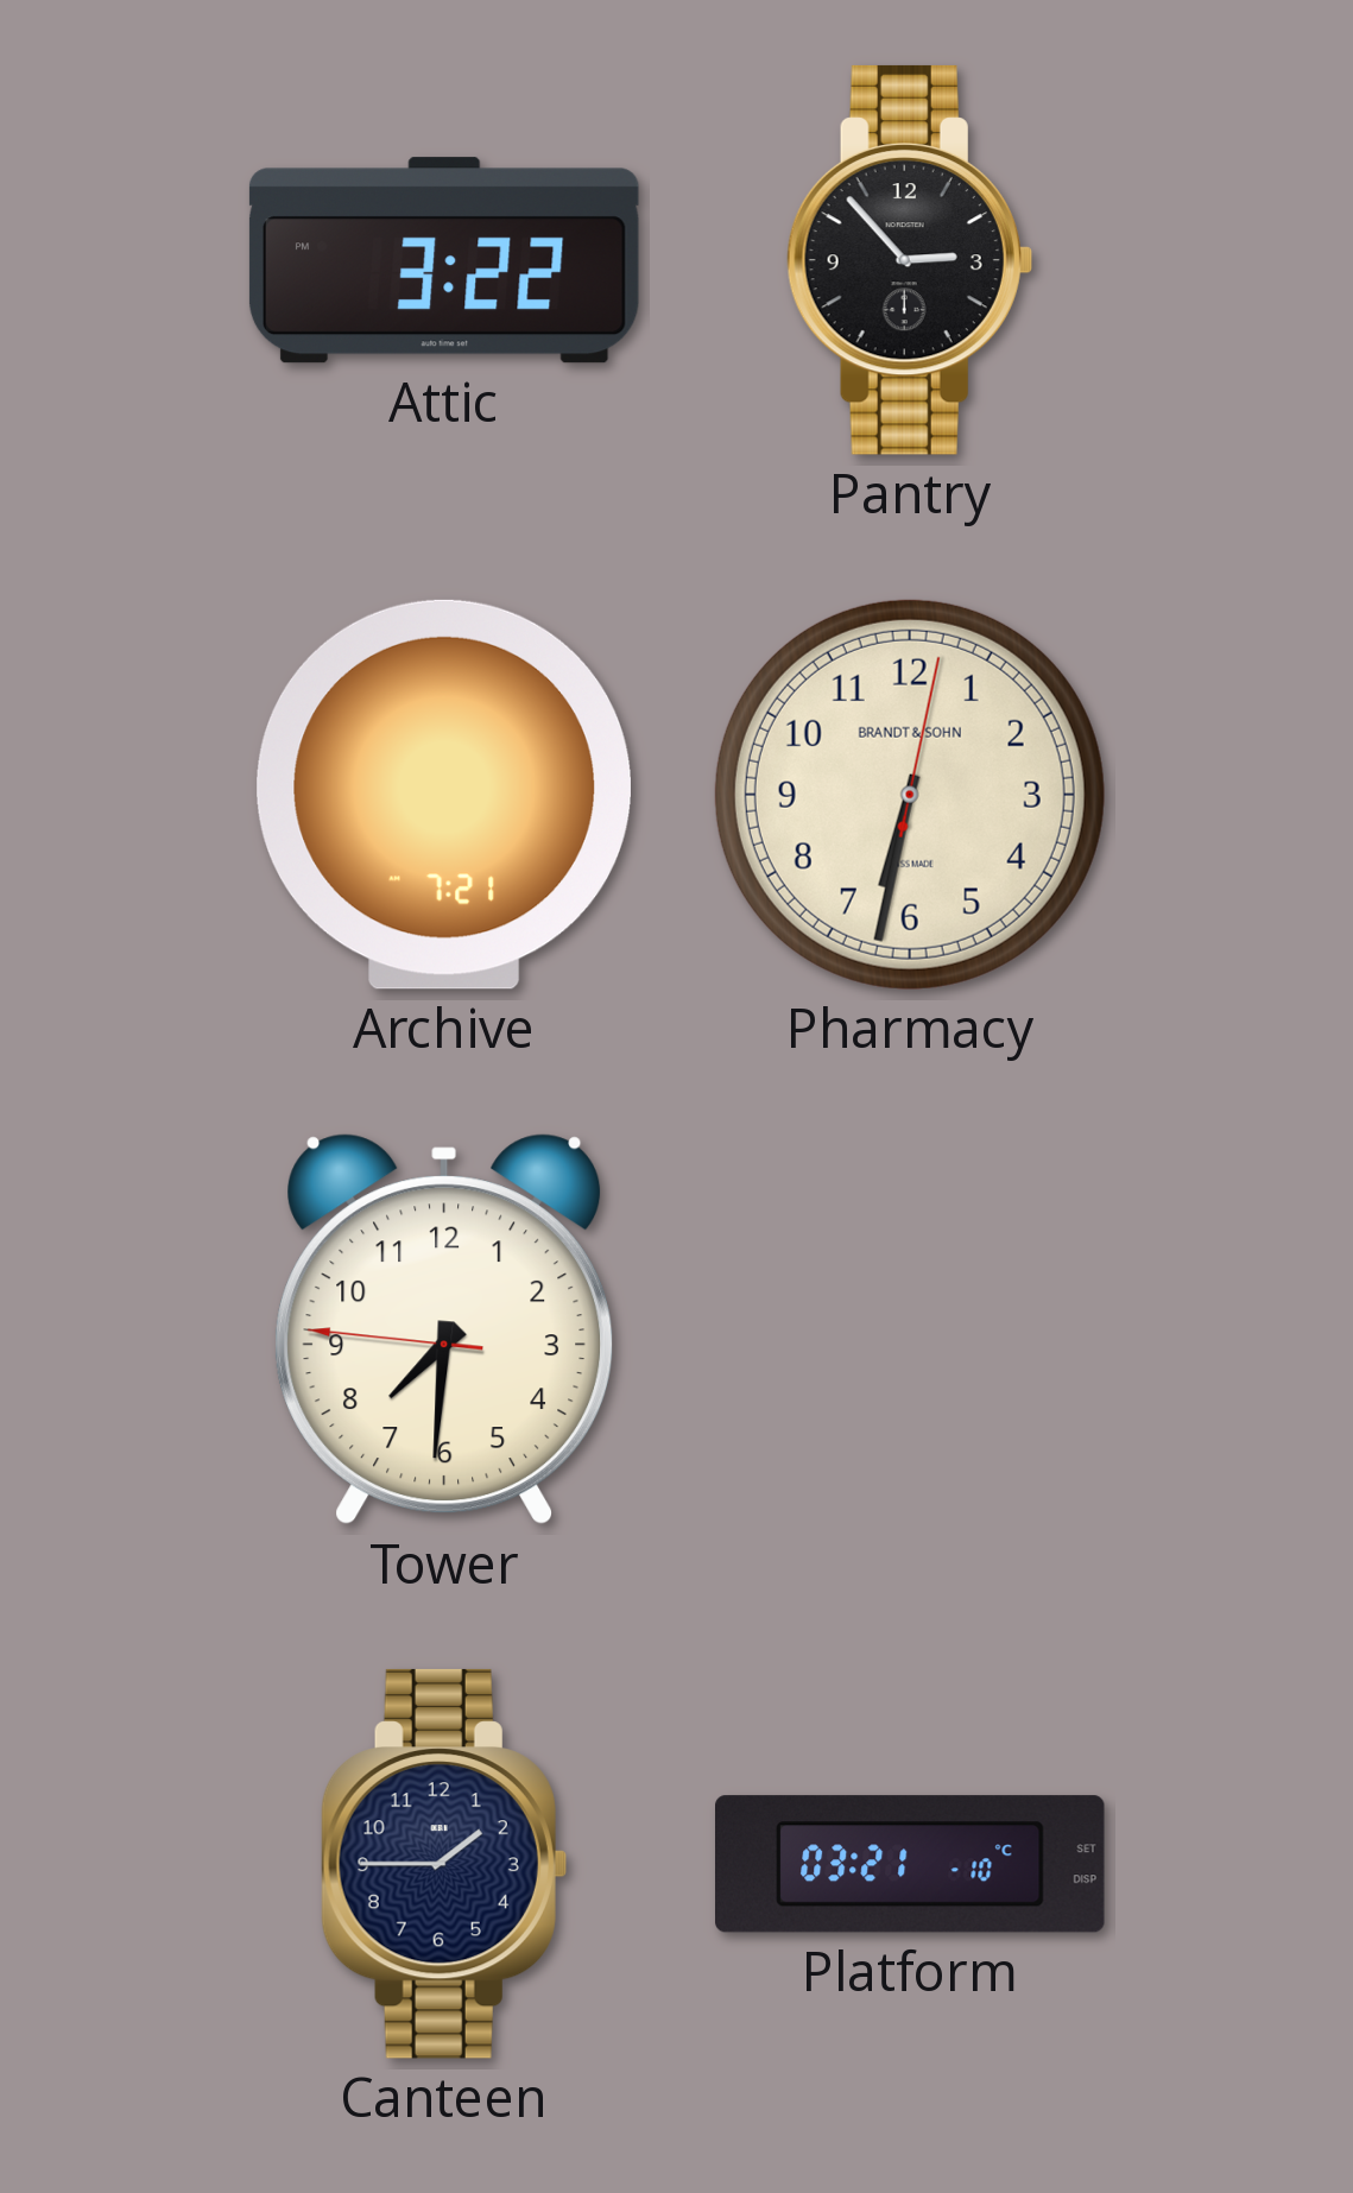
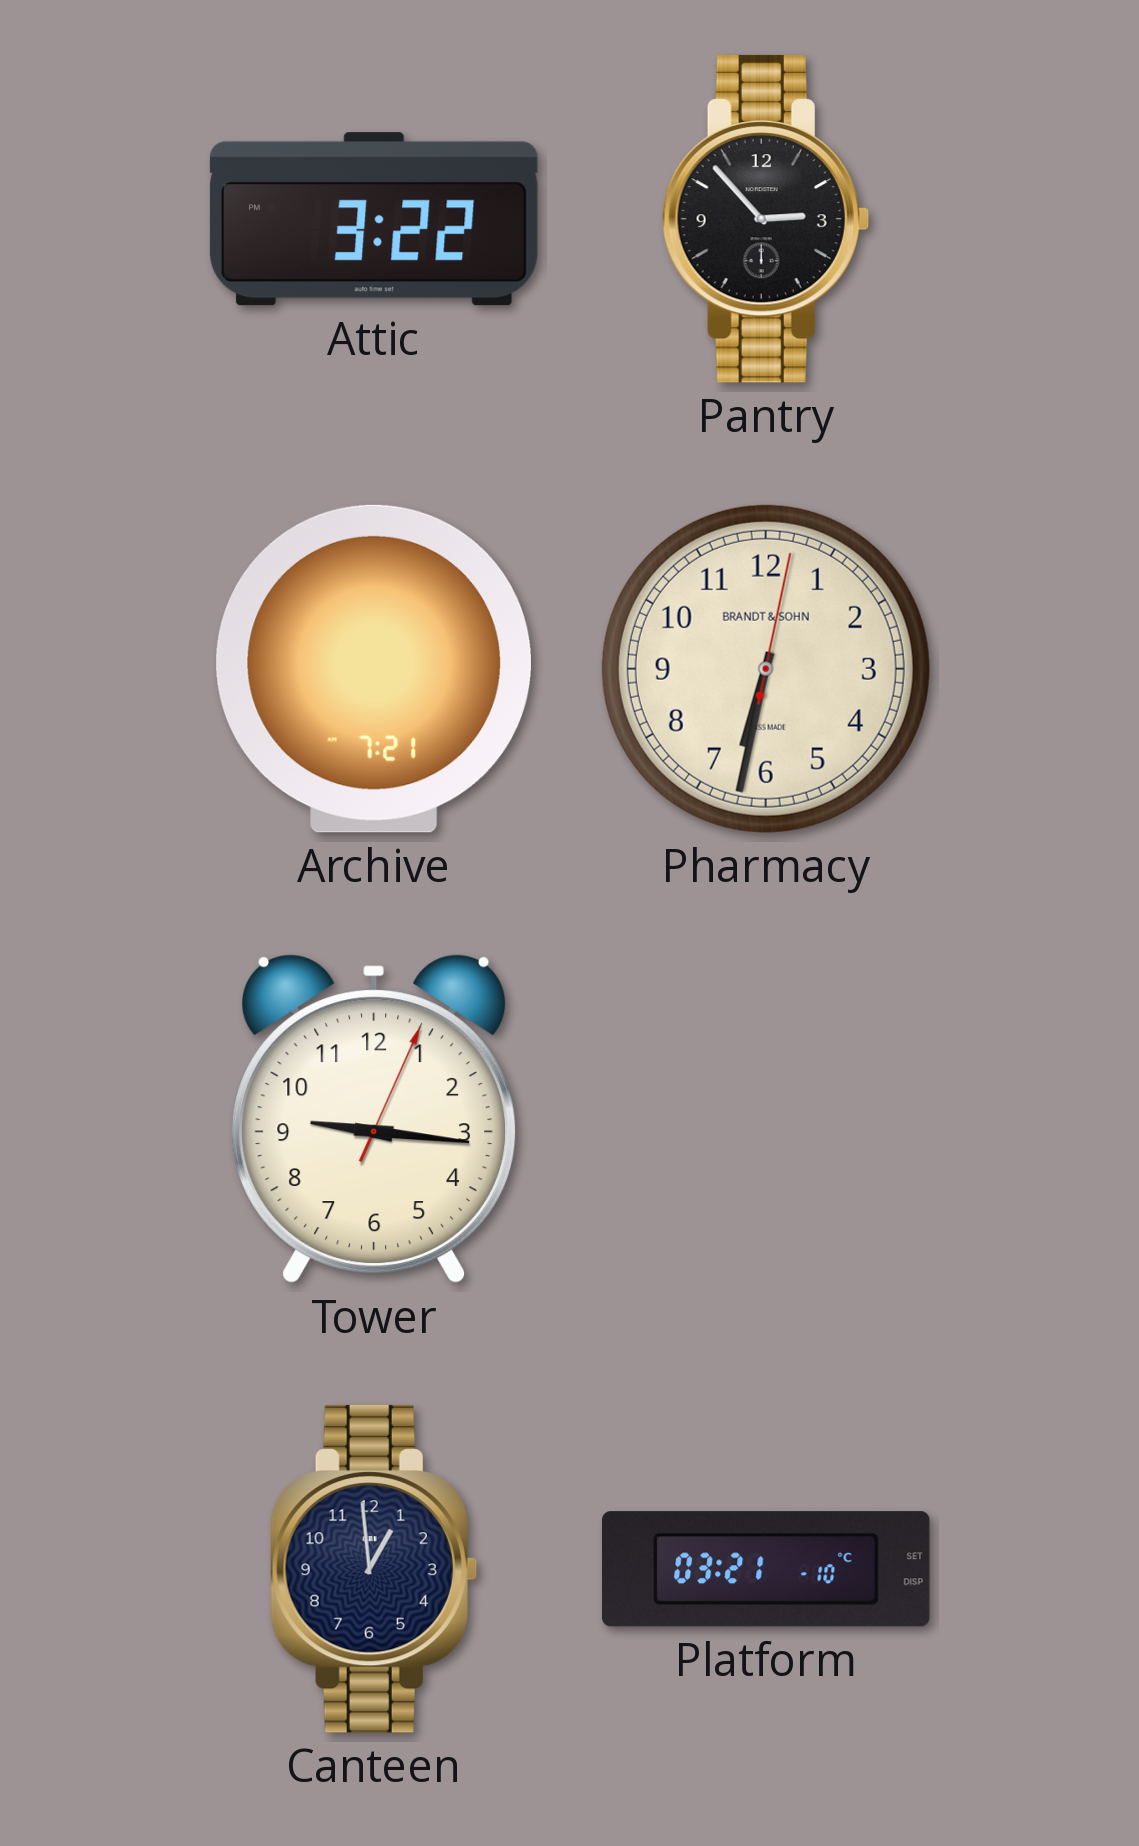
Tower: 7:30 -> 9:16
Canteen: 1:45 -> 12:59
